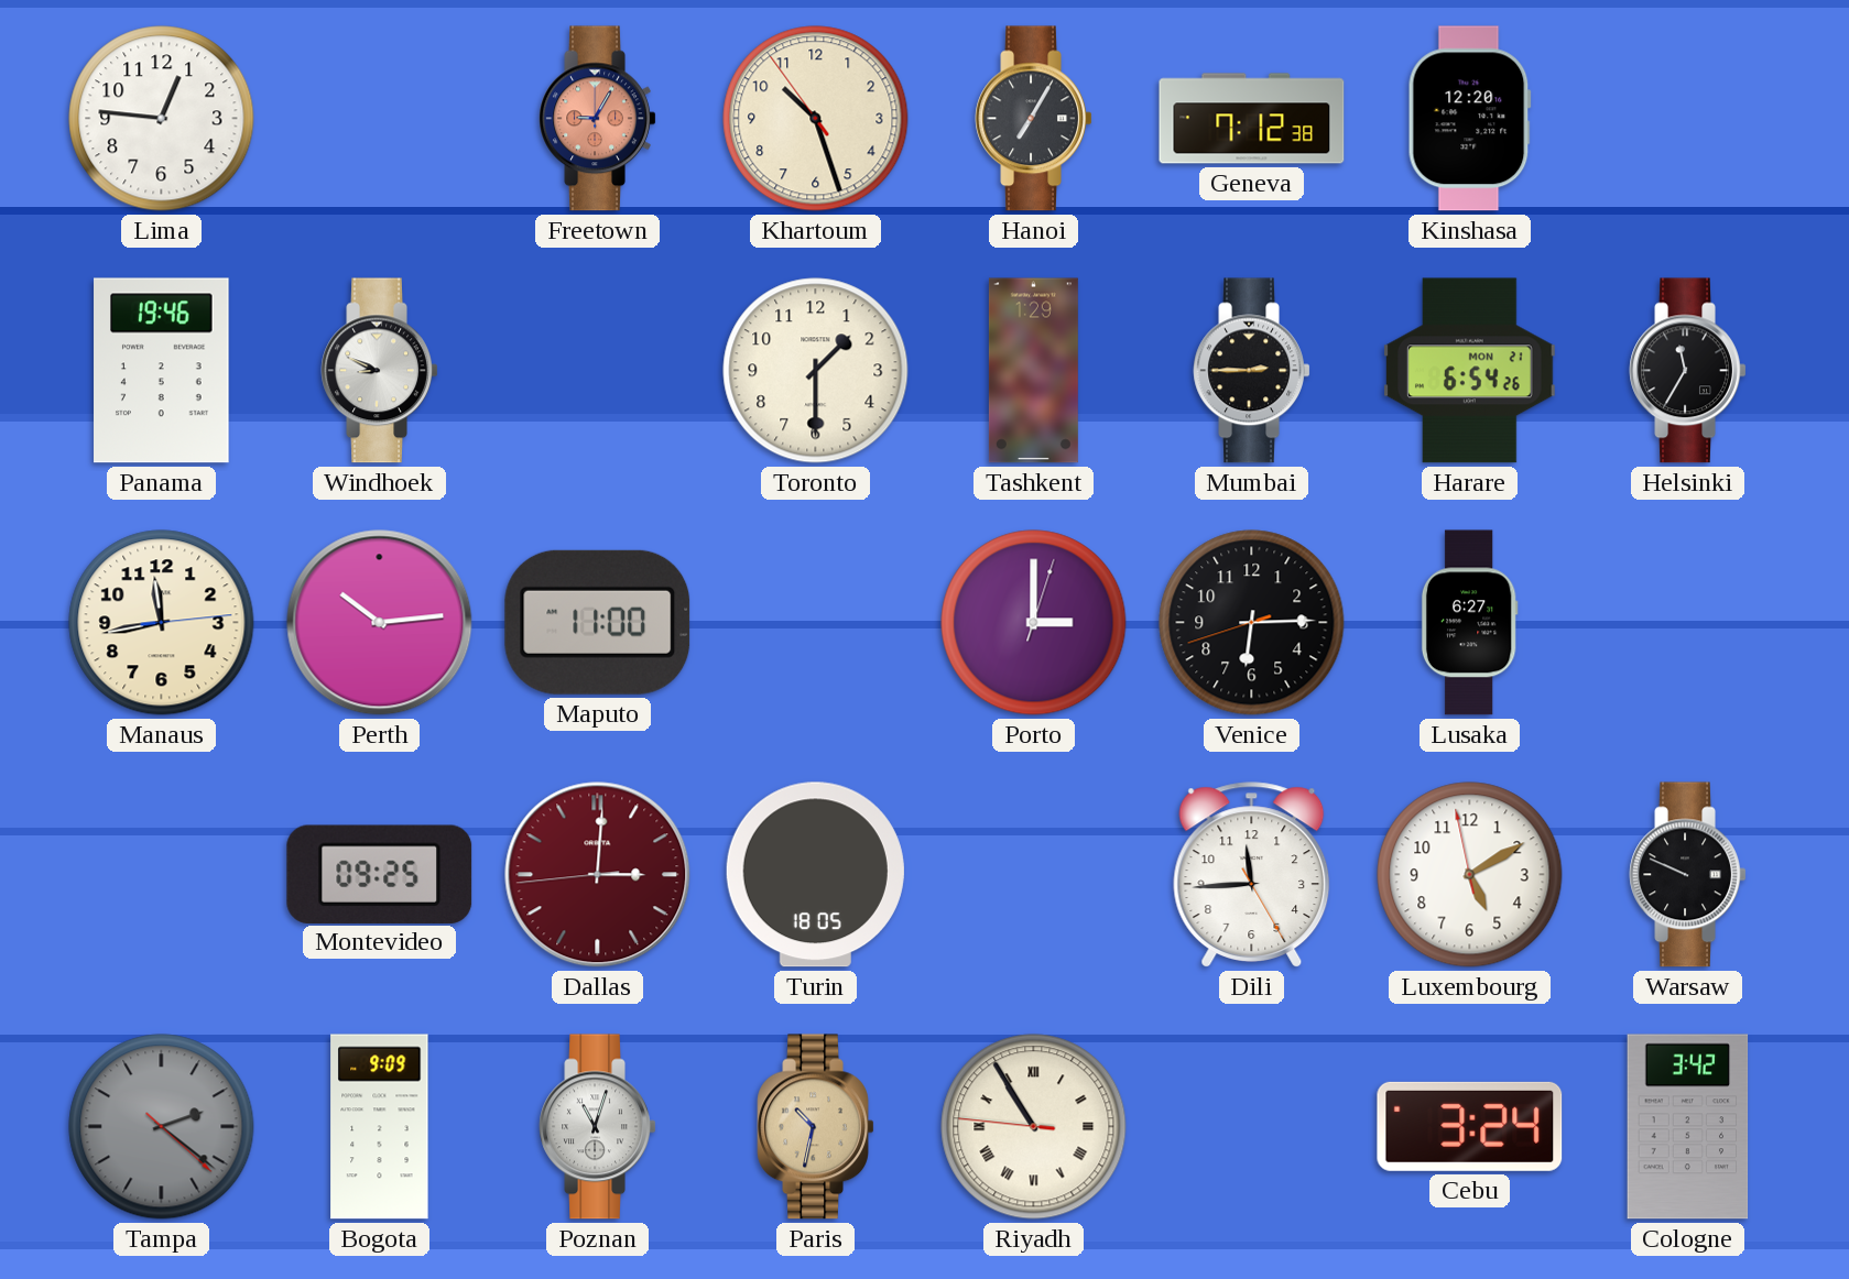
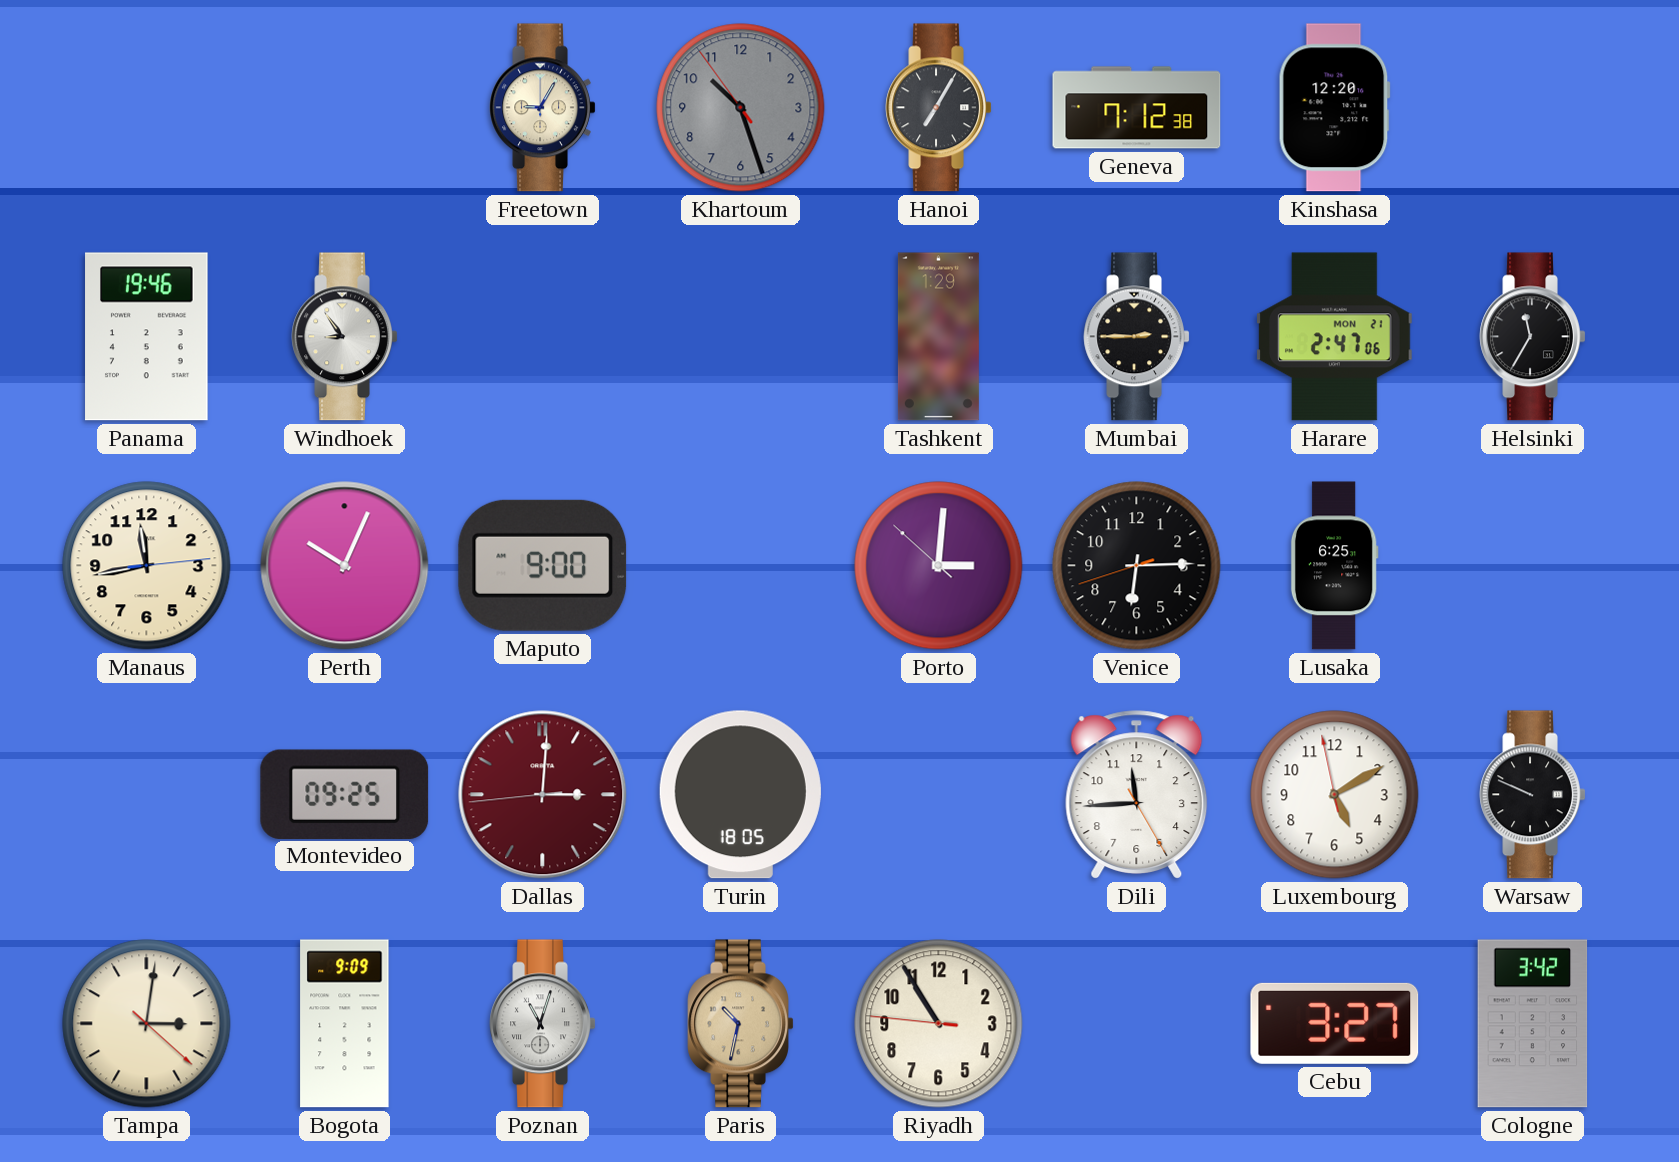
Lima: 12:46 -> none
Freetown dial: salmon -> cream
Khartoum dial: cream -> grey
Windhoek: 8:49 -> 8:54
Toronto: 1:30 -> none
Harare: 6:54 -> 2:47
Perth: 10:14 -> 10:04
Maputo: 11:00 -> 9:00
Porto: 3:00:03 -> 3:00:52
Lusaka: 6:27 -> 6:25
Tampa: 2:21 -> 3:01
Tampa dial: grey -> cream
Riyadh numerals: Roman -> Arabic
Cebu: 3:24 -> 3:27
